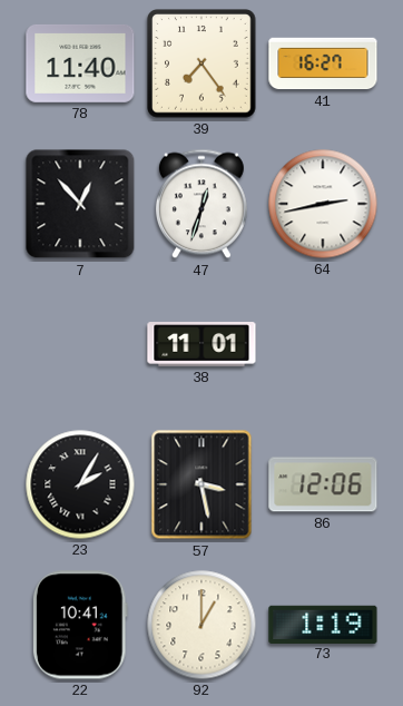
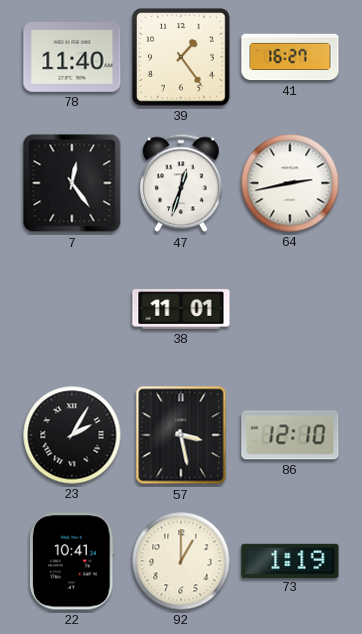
39: 7:24 -> 1:24
7: 12:53 -> 12:24
86: 12:06 -> 12:10
